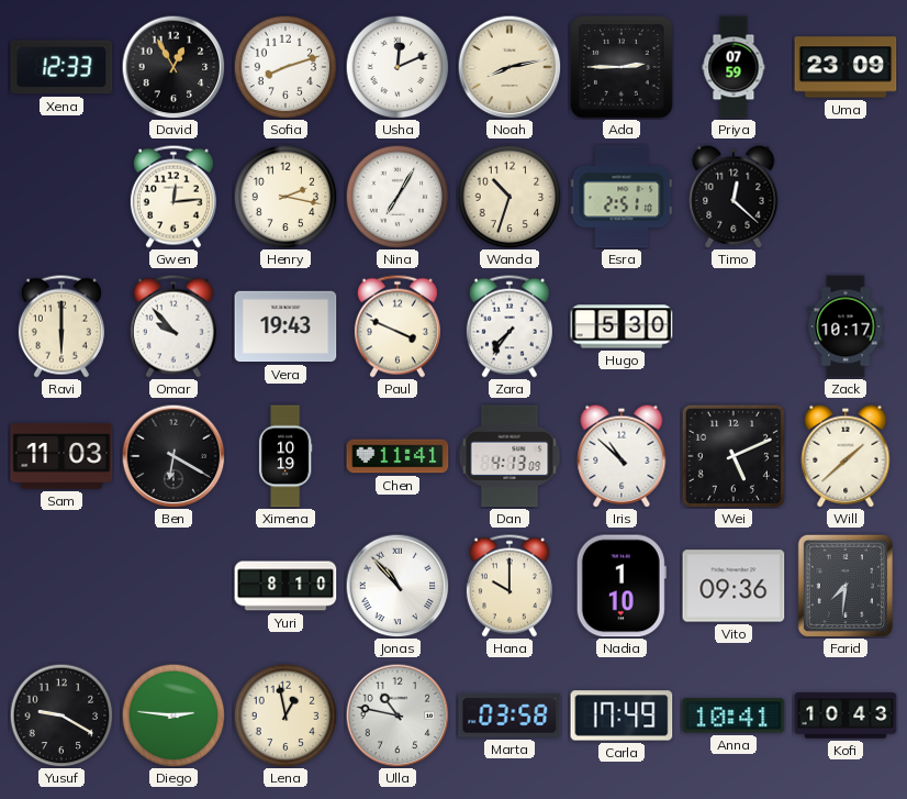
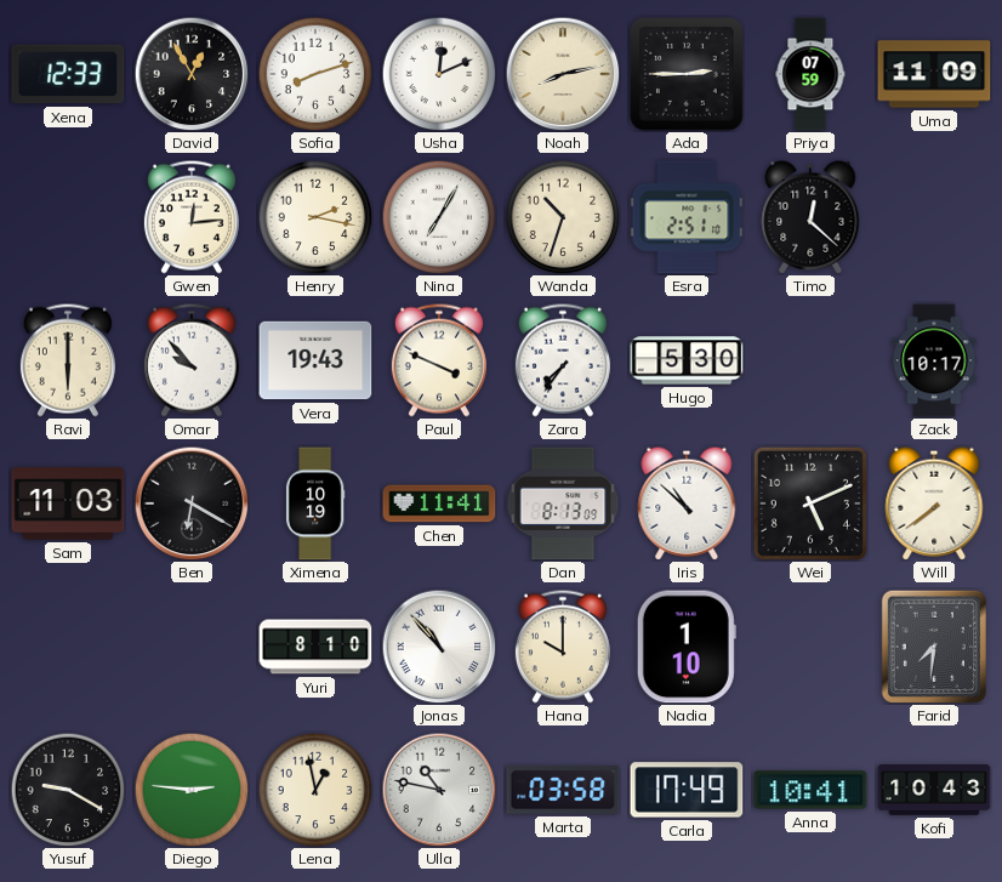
Uma: 23:09 -> 11:09
Dan: 4:13 -> 8:13
Will: 1:38 -> 7:39
Vito: 09:36 -> none
